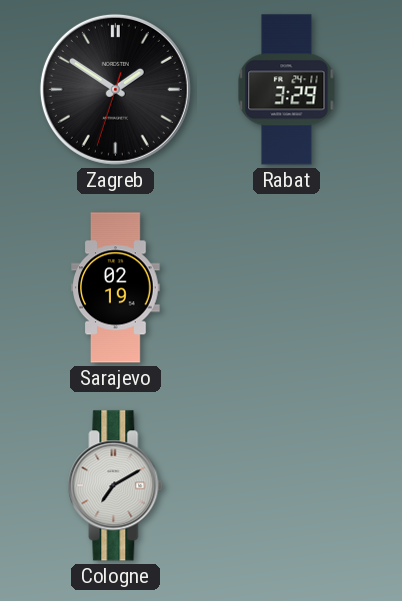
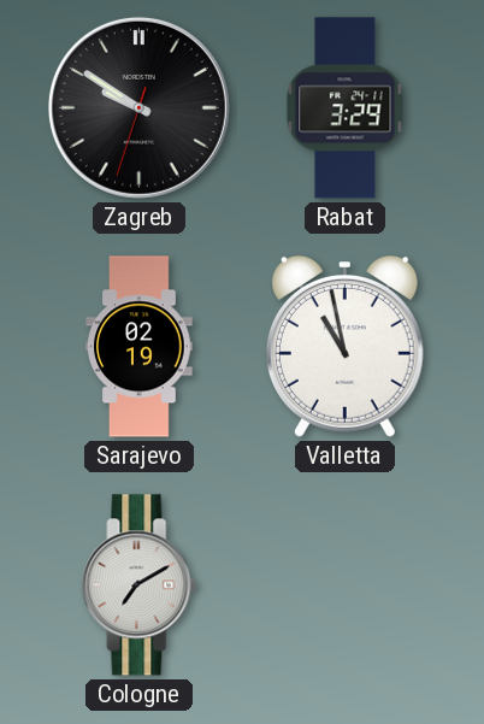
Zagreb: 1:50 -> 9:50
Valletta: none -> 10:58
